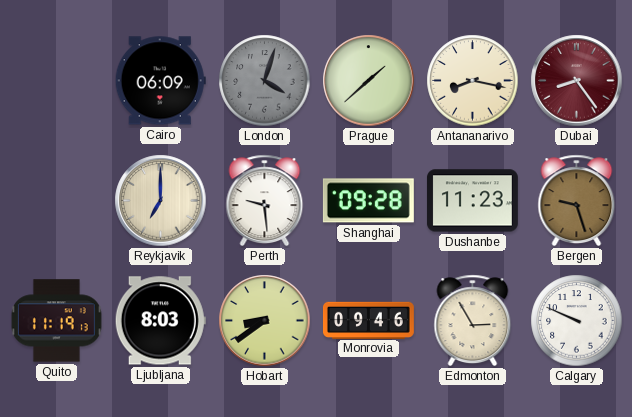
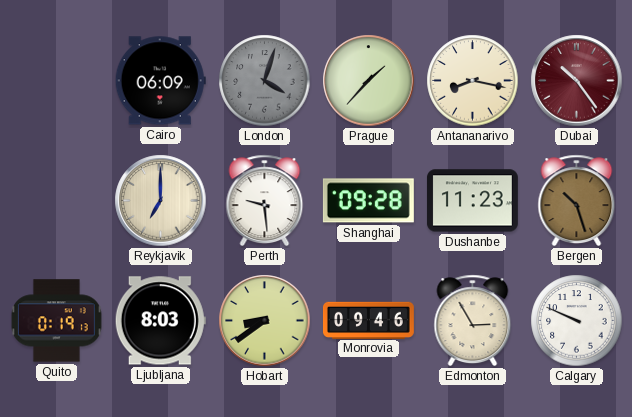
Prague: 1:38 -> 1:37
Dubai: 8:24 -> 10:24
Bergen: 9:27 -> 10:27
Quito: 11:19 -> 0:19
